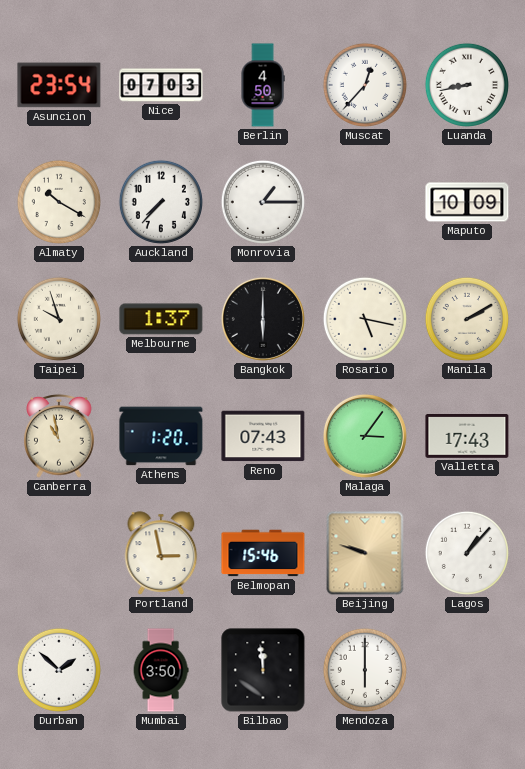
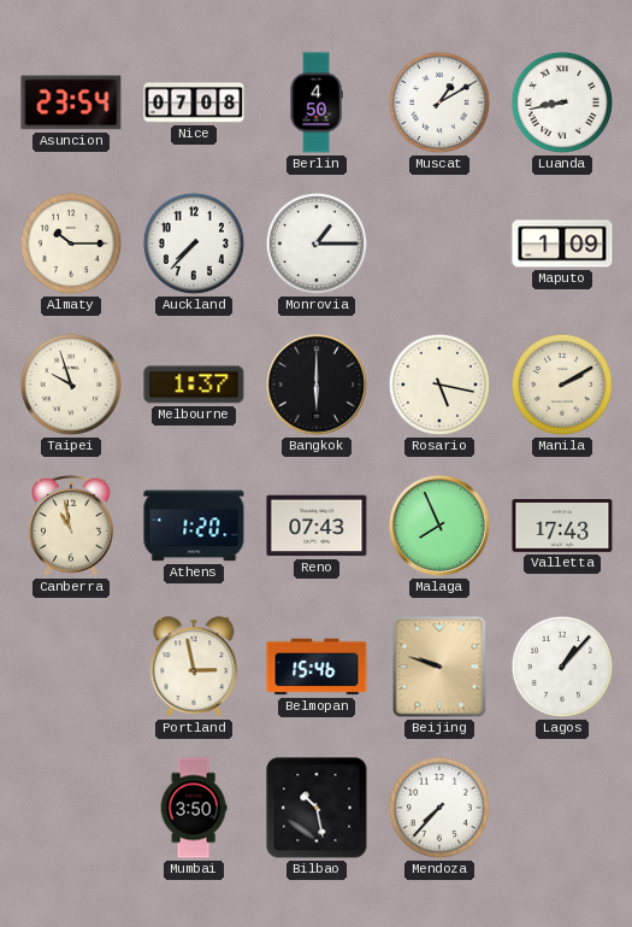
Nice: 07:03 -> 07:08
Muscat: 12:37 -> 1:10
Almaty: 10:20 -> 10:15
Maputo: 10:09 -> 1:09
Malaga: 3:06 -> 7:56
Durban: 1:52 -> none
Bilbao: 11:59 -> 10:28
Mendoza: 6:00 -> 7:37
